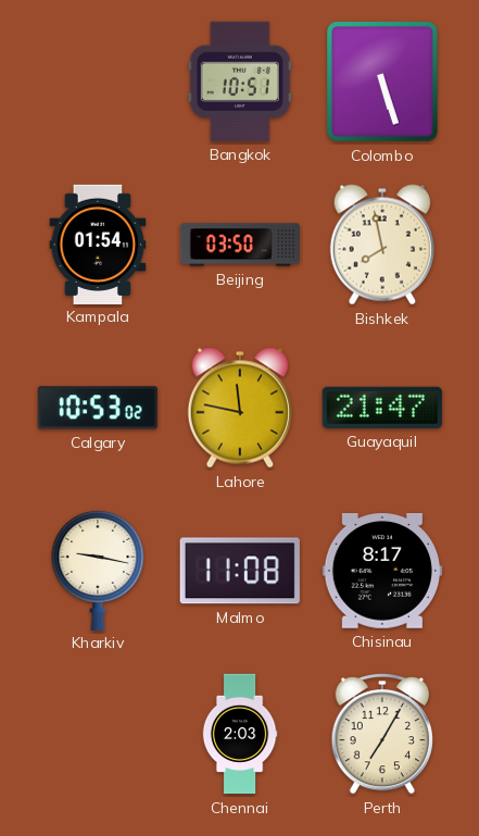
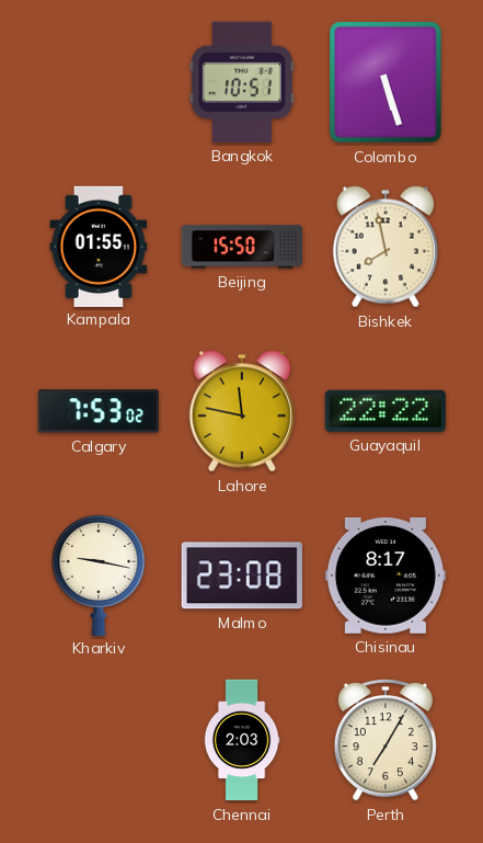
Kampala: 01:54 -> 01:55
Beijing: 03:50 -> 15:50
Calgary: 10:53 -> 7:53
Guayaquil: 21:47 -> 22:22
Malmo: 11:08 -> 23:08
